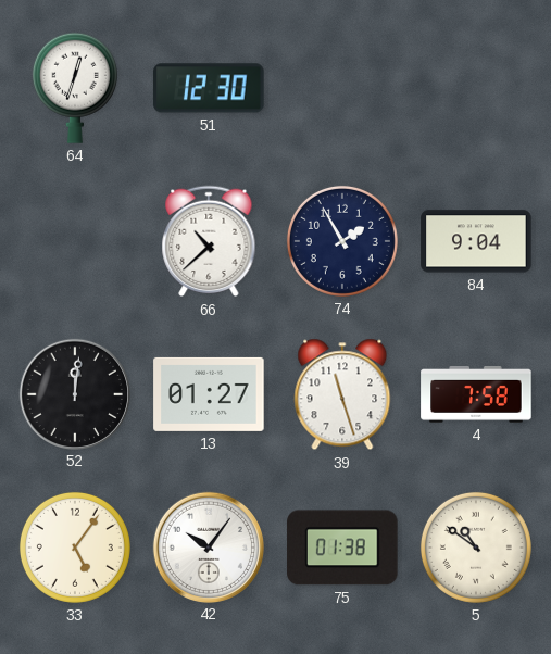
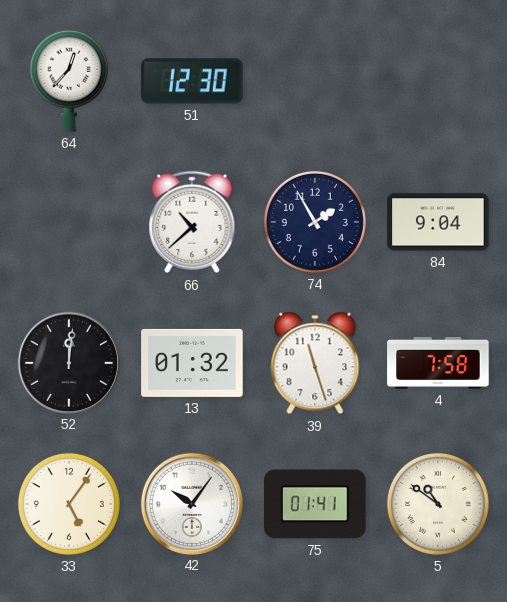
64: 12:33 -> 12:37
13: 01:27 -> 01:32
75: 01:38 -> 01:41
